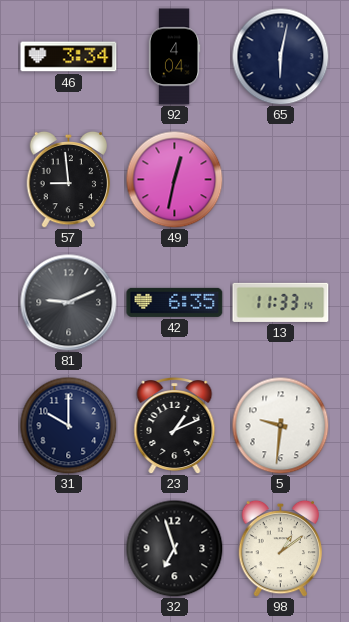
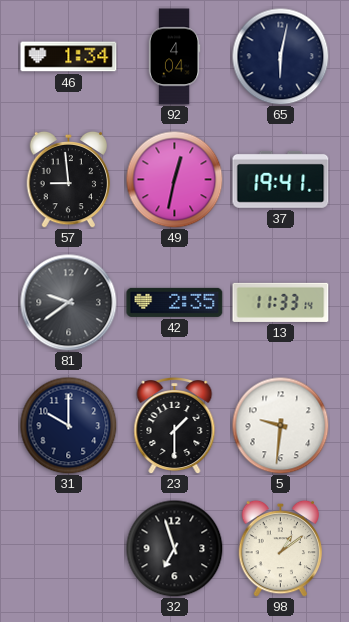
46: 3:34 -> 1:34
37: none -> 19:41
81: 9:11 -> 9:39
42: 6:35 -> 2:35
23: 1:11 -> 1:30
